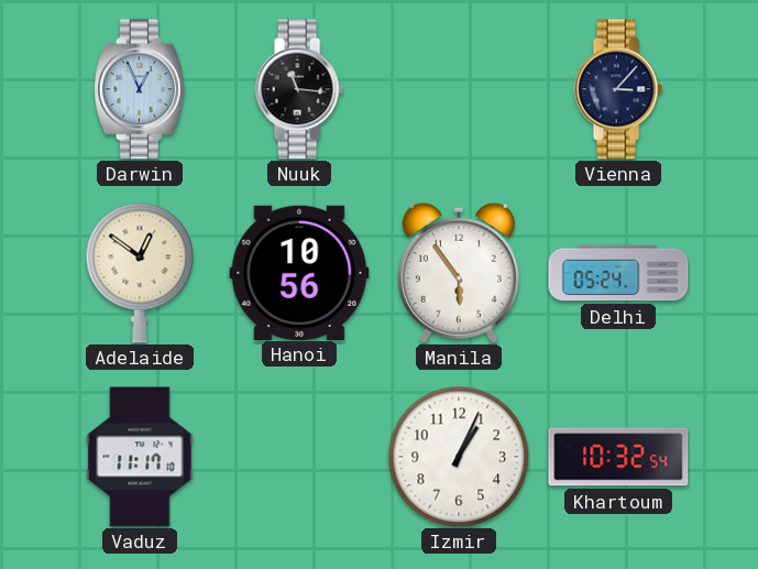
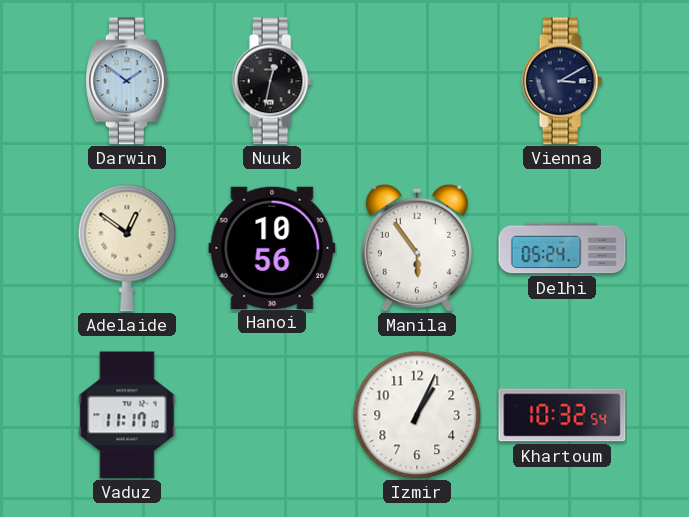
Darwin: 12:56 -> 1:51
Nuuk: 11:16 -> 12:32
Vienna: 3:07 -> 3:10
